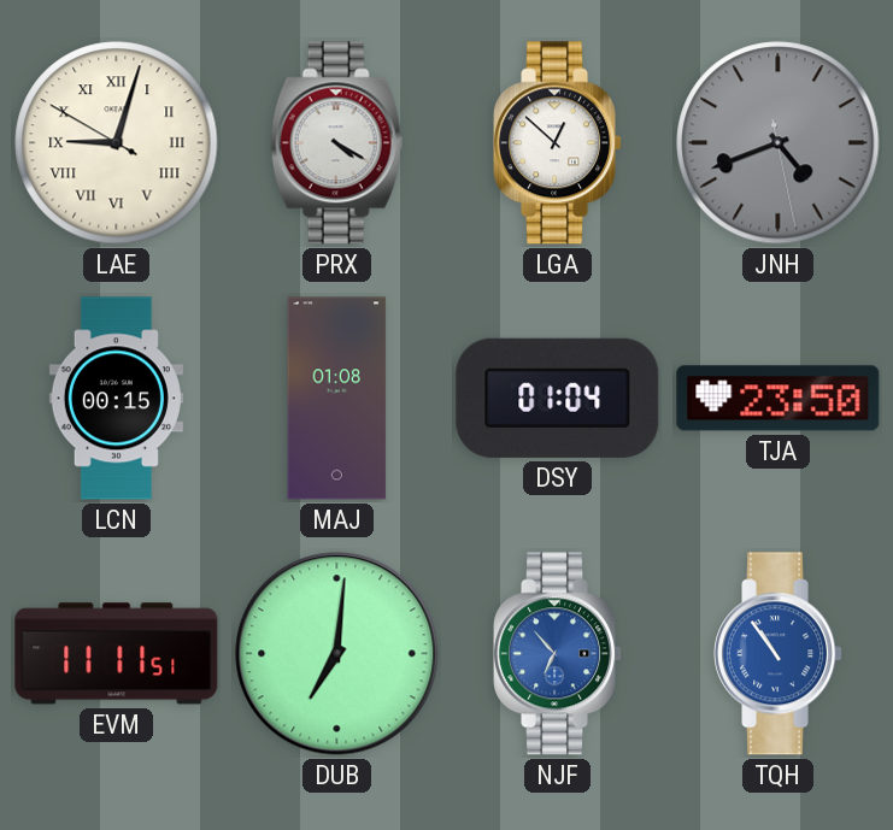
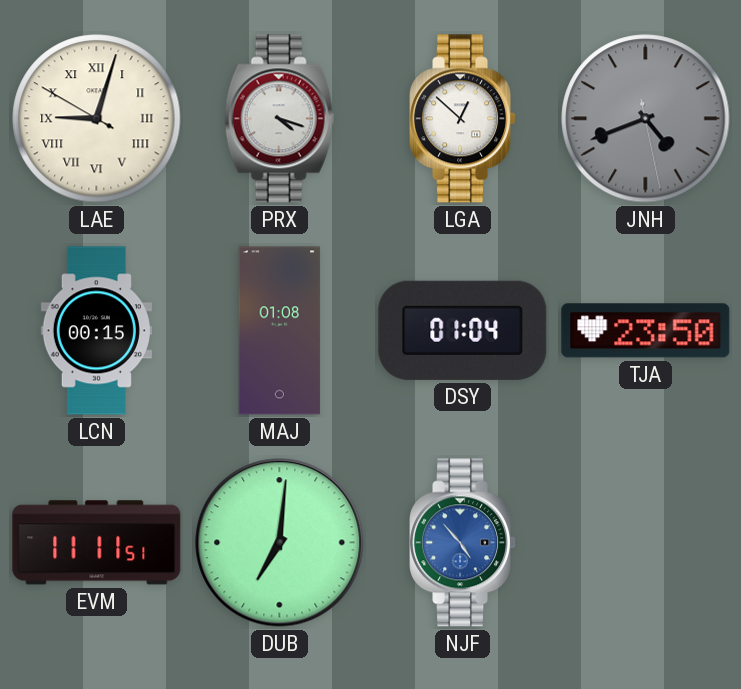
PRX: 4:20 -> 4:18
NJF: 6:53 -> 4:53
TQH: 10:54 -> none
